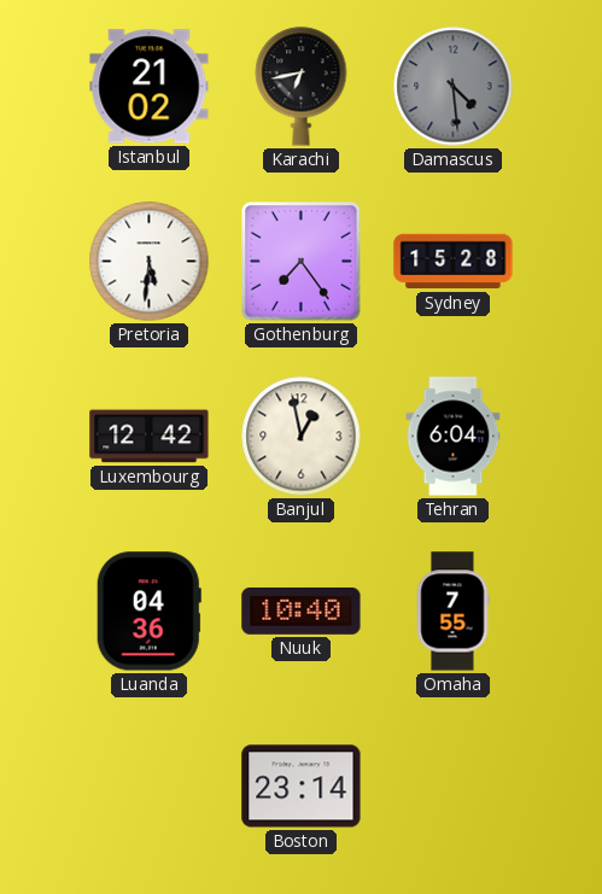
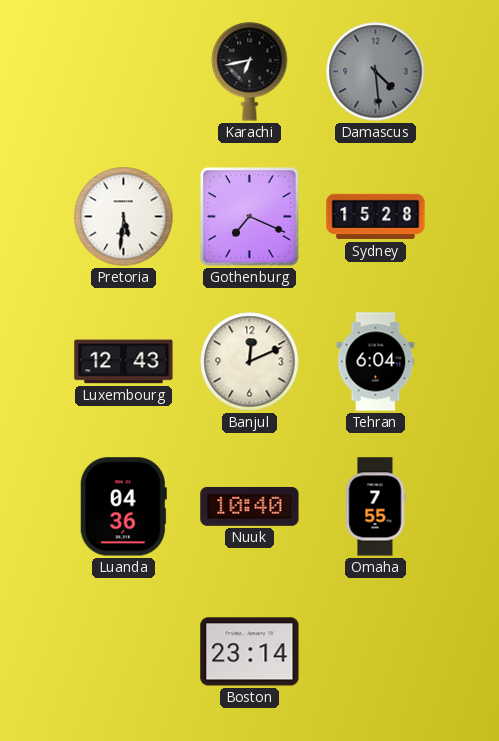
Istanbul: 21:02 -> none
Gothenburg: 7:24 -> 7:19
Luxembourg: 12:42 -> 12:43
Banjul: 12:58 -> 12:11
